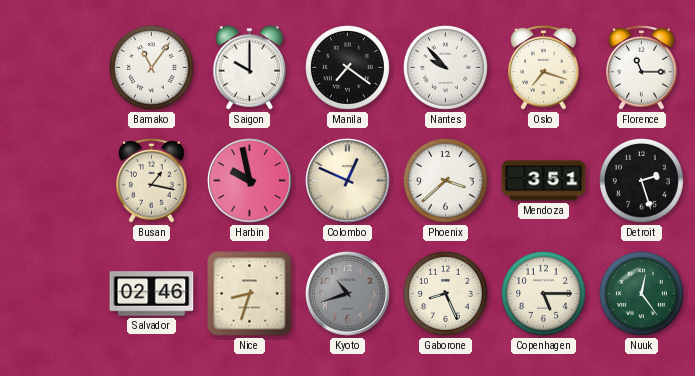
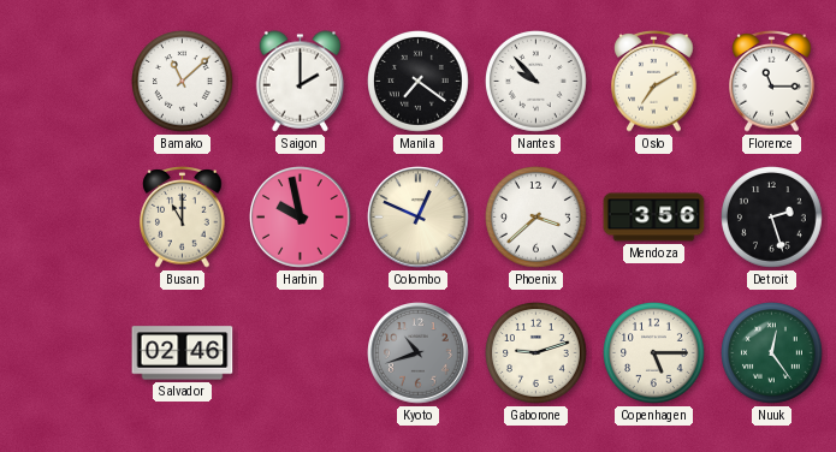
Bamako: 11:06 -> 11:08
Saigon: 10:00 -> 2:00
Oslo: 7:18 -> 7:10
Busan: 1:17 -> 11:00
Mendoza: 3:51 -> 3:56
Nice: 8:33 -> none
Gaborone: 8:26 -> 9:12
